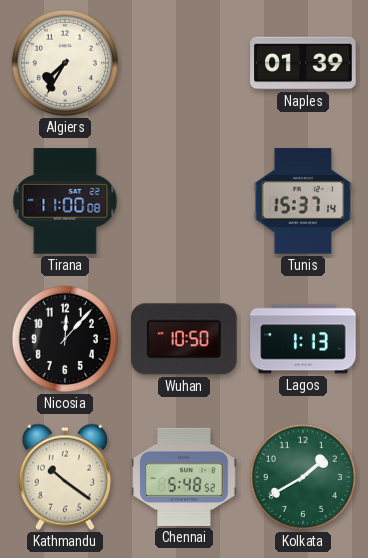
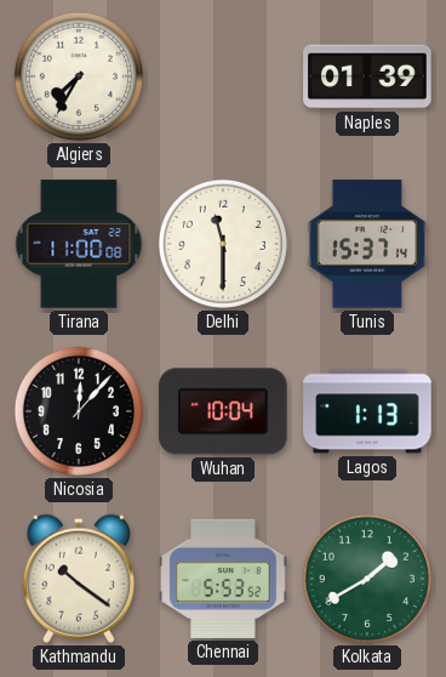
Delhi: none -> 11:30
Wuhan: 10:50 -> 10:04
Chennai: 5:48 -> 5:53
